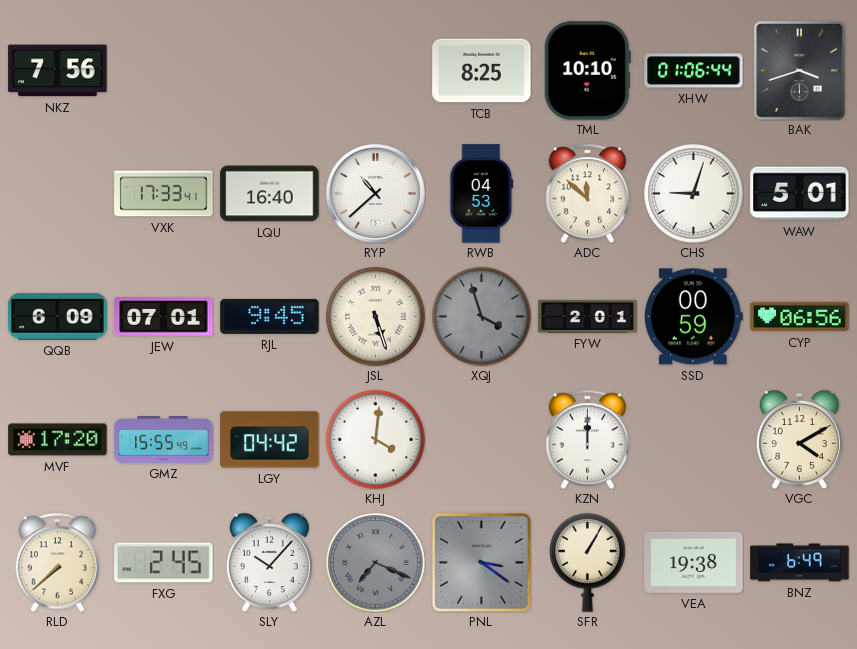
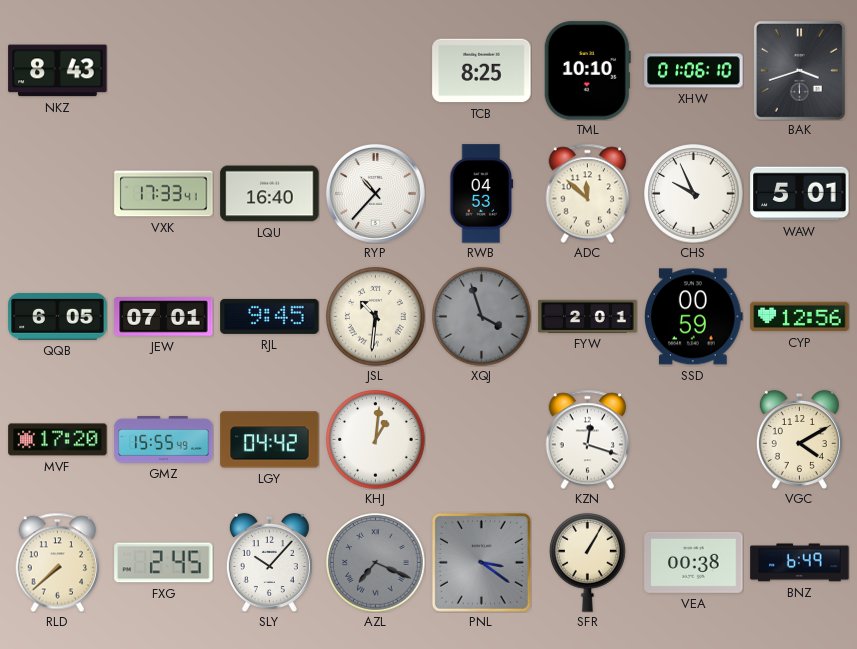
NKZ: 7:56 -> 8:43
XHW: 01:06:44 -> 01:06:10
RYP: 10:38 -> 10:37
CHS: 9:03 -> 9:56
QQB: 6:09 -> 6:05
JSL: 5:27 -> 10:31
CYP: 06:56 -> 12:56
KHJ: 4:01 -> 1:01
KZN: 12:00 -> 12:18
VEA: 19:38 -> 00:38
